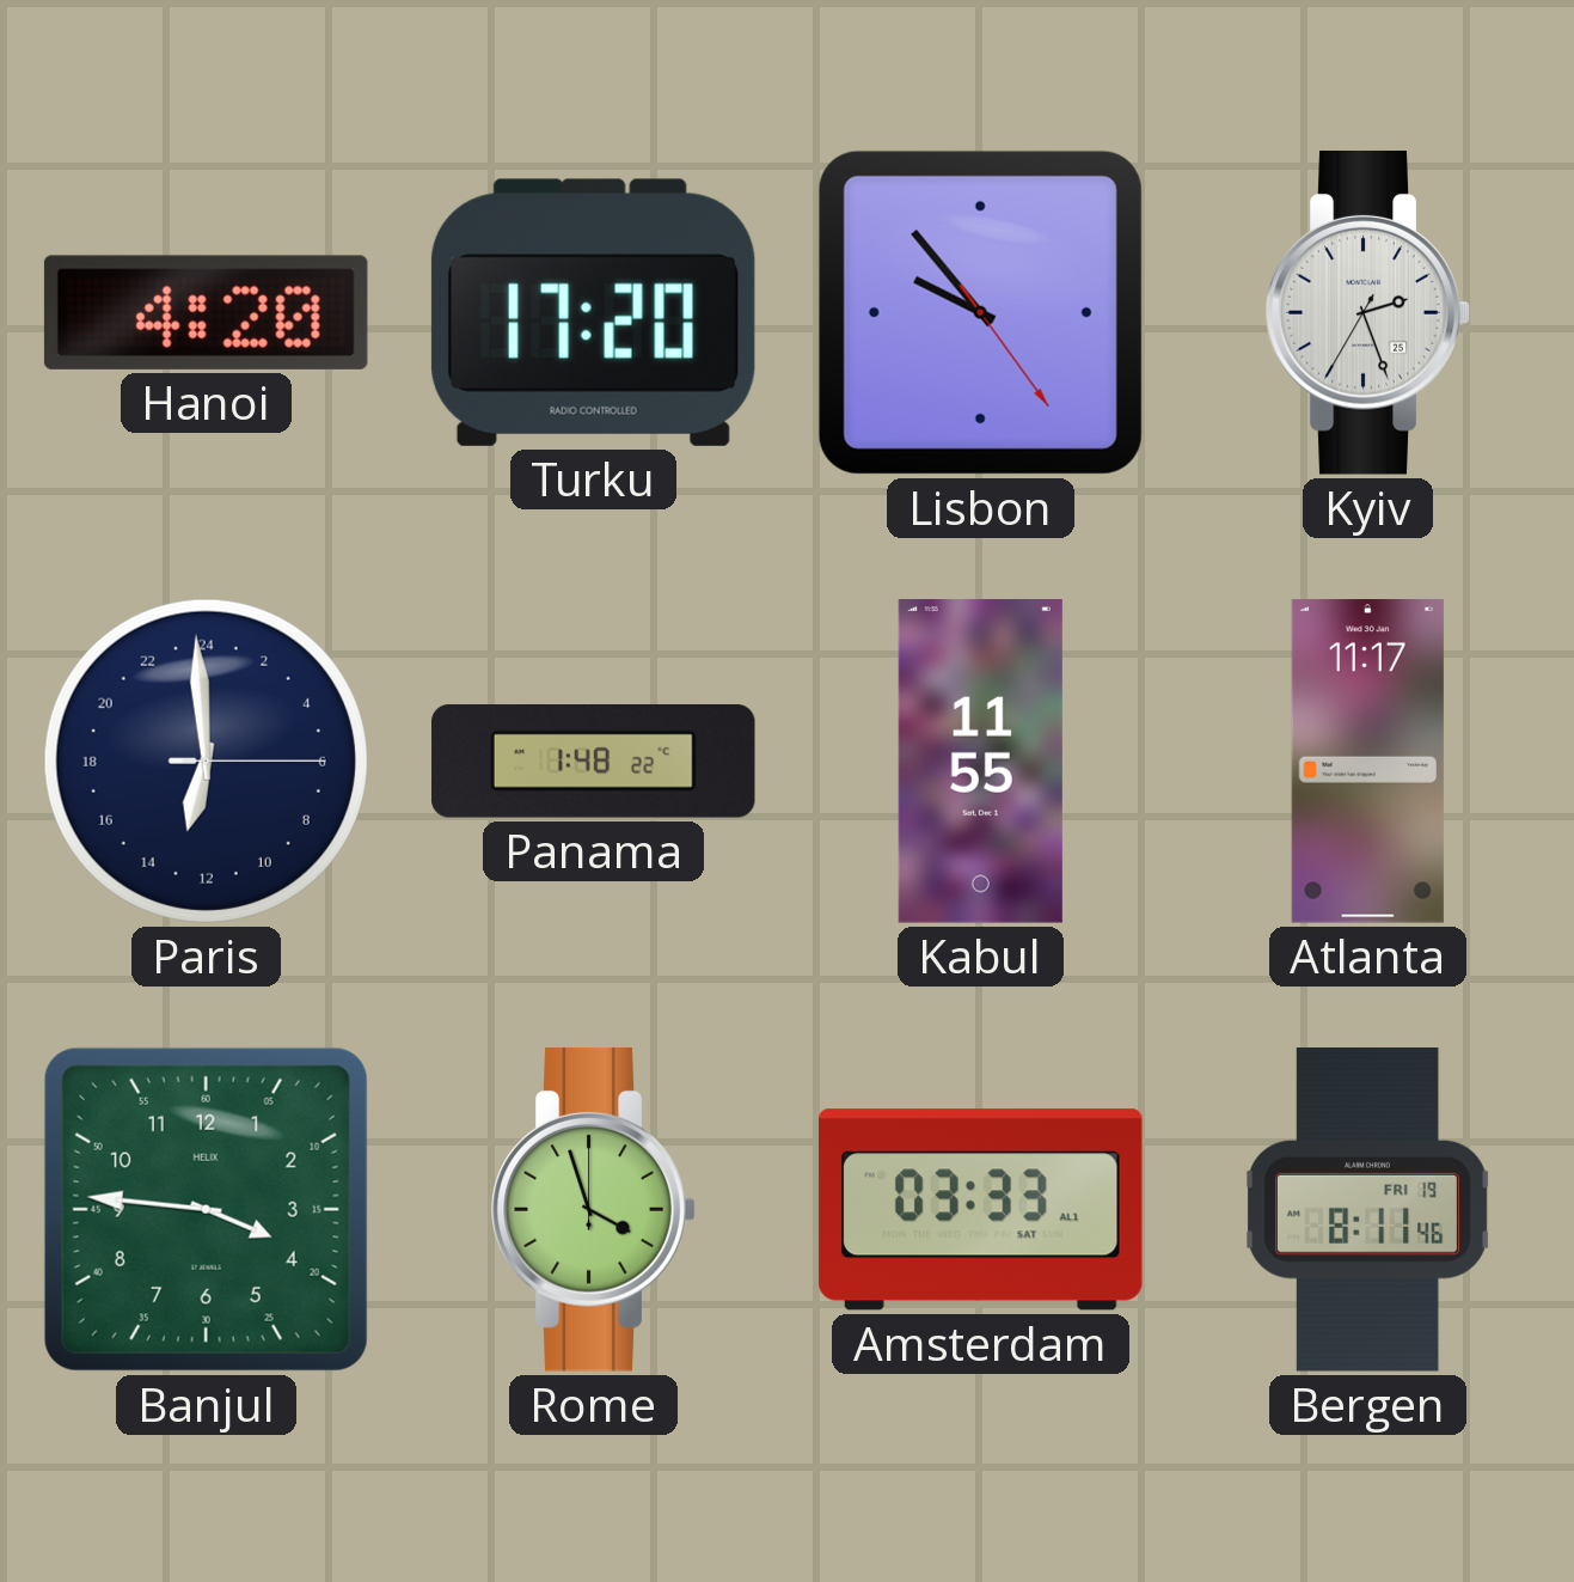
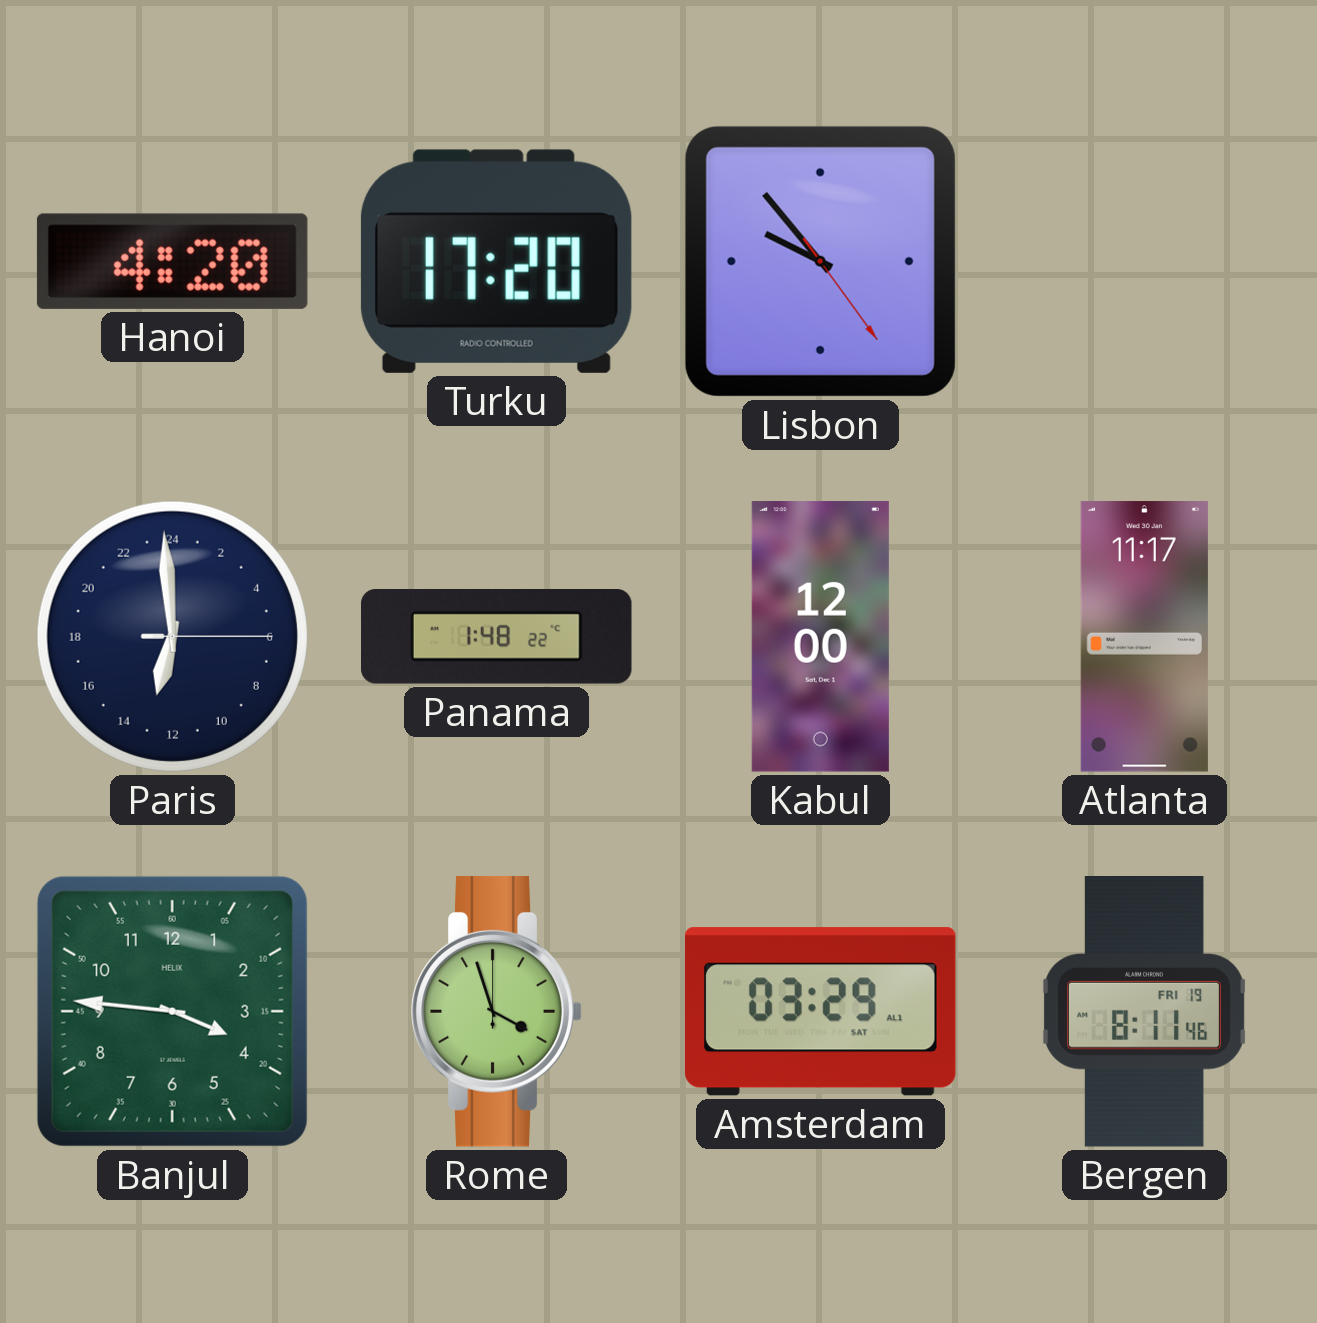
Kyiv: 2:26 -> none
Kabul: 11:55 -> 12:00
Amsterdam: 03:33 -> 03:29
